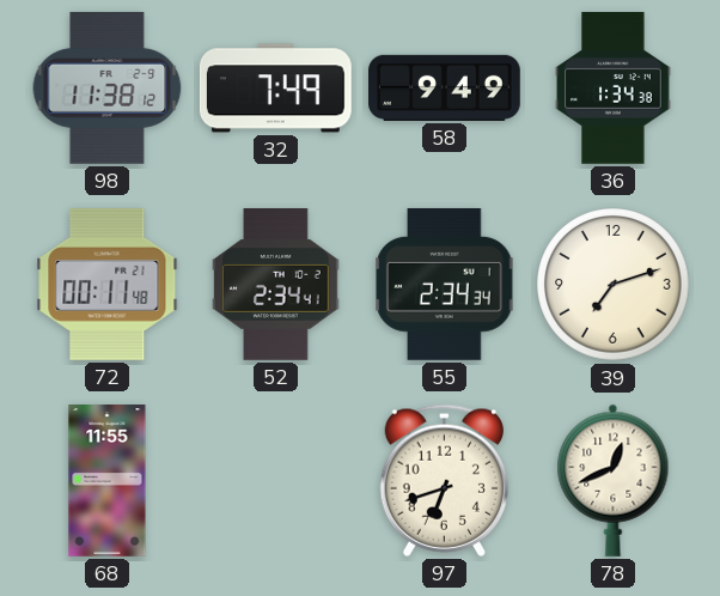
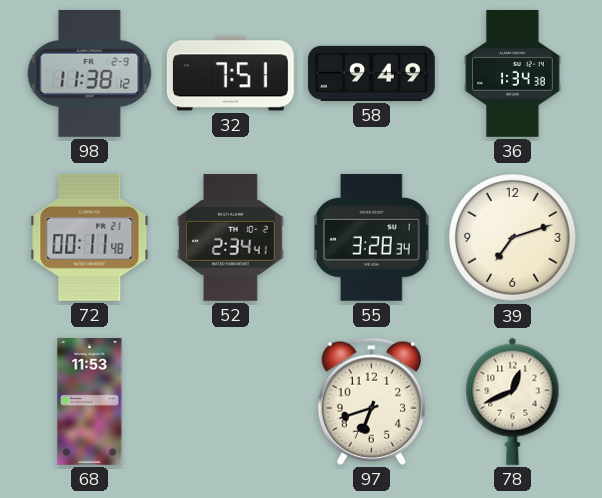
32: 7:49 -> 7:51
55: 2:34 -> 3:28
68: 11:55 -> 11:53
